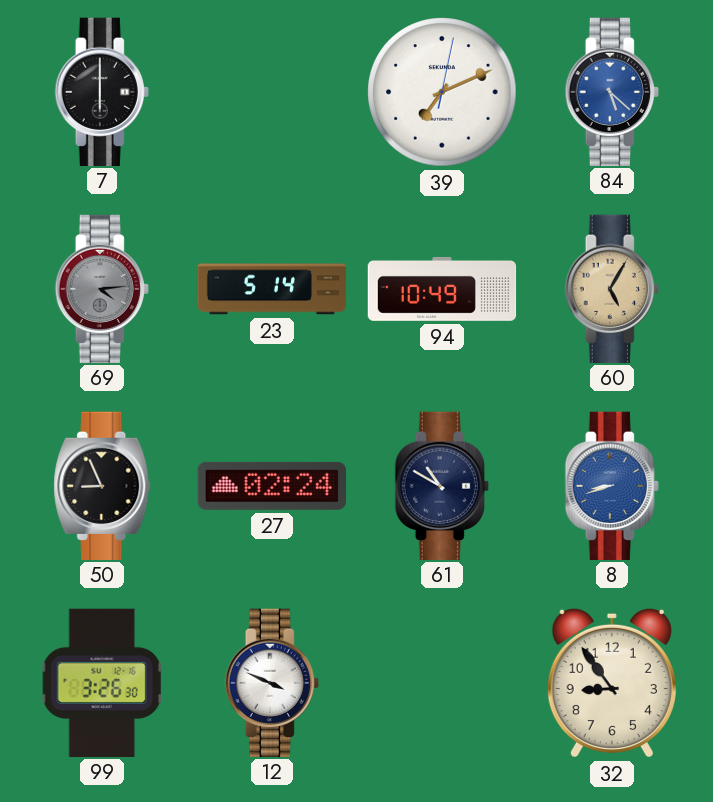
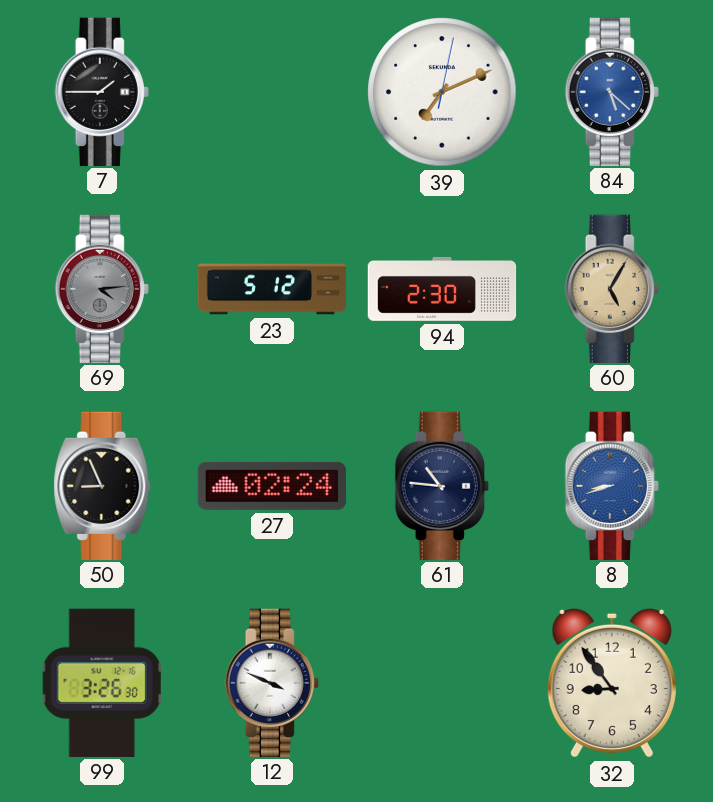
7: 6:00 -> 1:45
23: 5:14 -> 5:12
94: 10:49 -> 2:30
61: 10:50 -> 10:46
